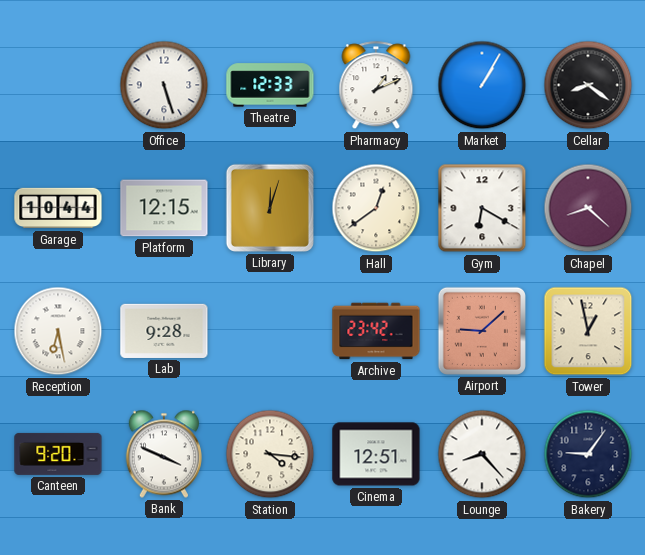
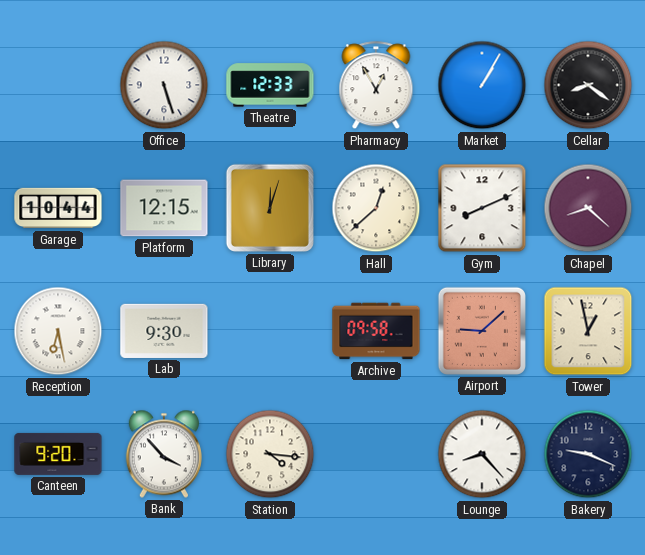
Pharmacy: 1:11 -> 12:55
Hall: 12:39 -> 12:38
Gym: 6:20 -> 8:11
Lab: 9:28 -> 9:30
Archive: 23:42 -> 09:58
Bank: 3:49 -> 3:53
Cinema: 12:51 -> none
Bakery: 9:06 -> 9:19
